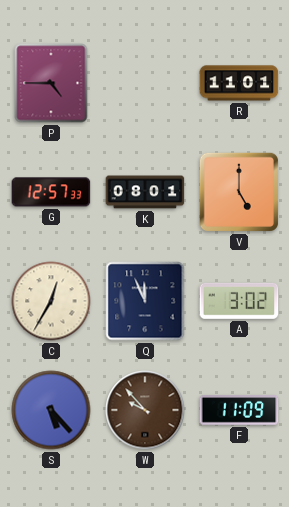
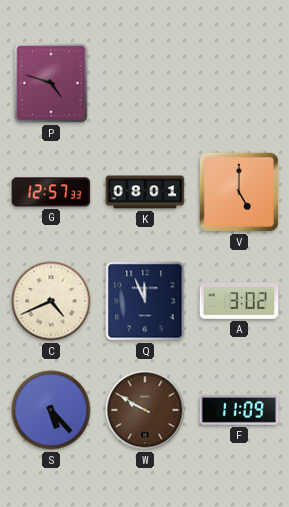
P: 4:45 -> 4:48
R: 11:01 -> none
C: 12:35 -> 4:41
W: 9:53 -> 9:50
